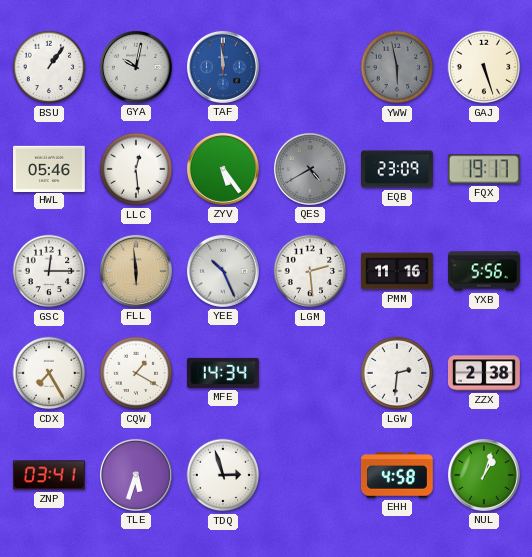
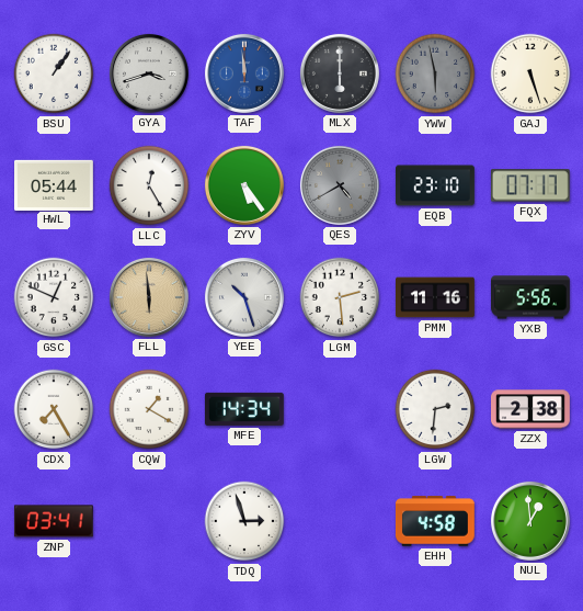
GYA: 10:02 -> 3:42
MLX: none -> 6:00
HWL: 05:46 -> 05:44
LLC: 12:29 -> 12:25
EQB: 23:09 -> 23:10
FQX: 19:17 -> 07:17
GSC: 12:15 -> 12:49
YEE: 10:26 -> 10:27
TLE: 5:33 -> none
NUL: 1:03 -> 12:59
